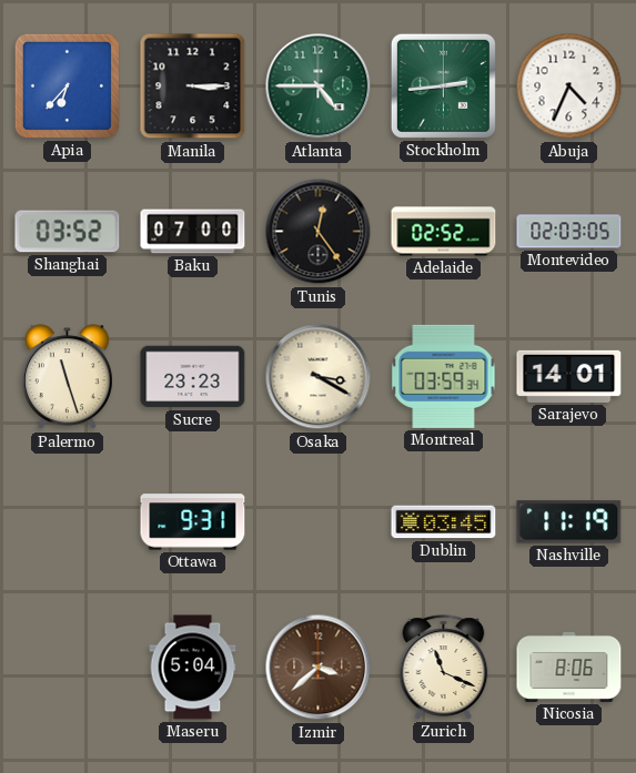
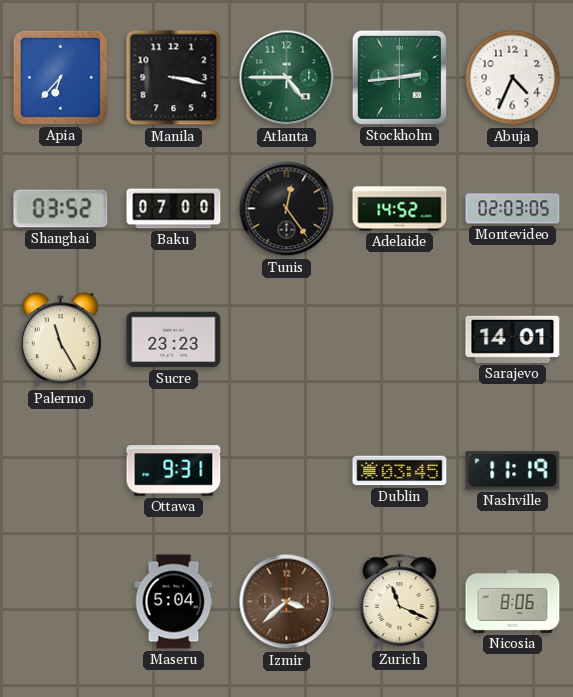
Manila: 3:15 -> 3:17
Adelaide: 02:52 -> 14:52
Palermo: 11:27 -> 11:25
Osaka: 3:20 -> none
Montreal: 03:59 -> none
